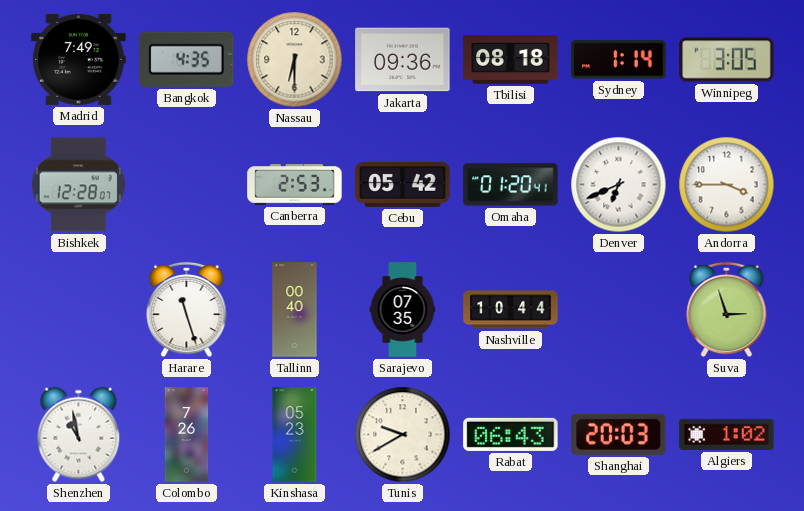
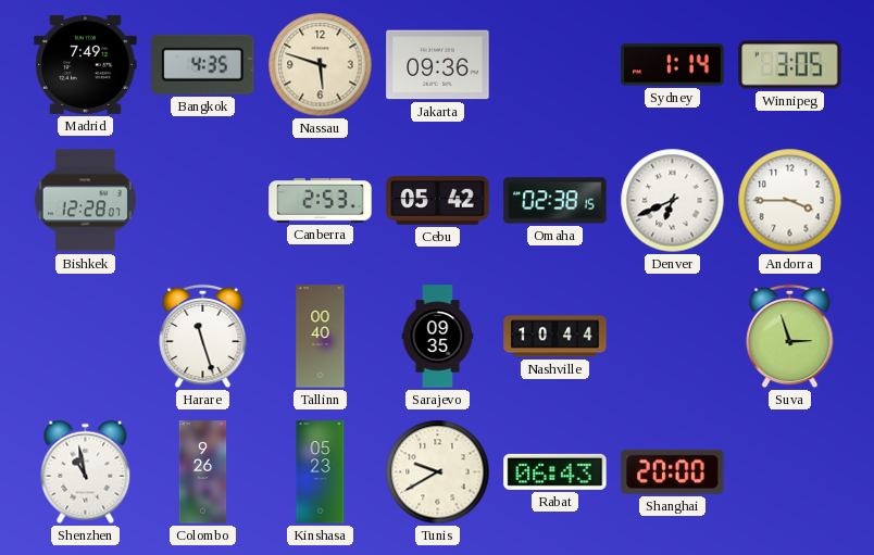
Nassau: 6:30 -> 5:48
Tbilisi: 08:18 -> none
Omaha: 01:20 -> 02:38
Sarajevo: 07:35 -> 09:35
Colombo: 7:26 -> 9:26
Shanghai: 20:03 -> 20:00
Algiers: 1:02 -> none
